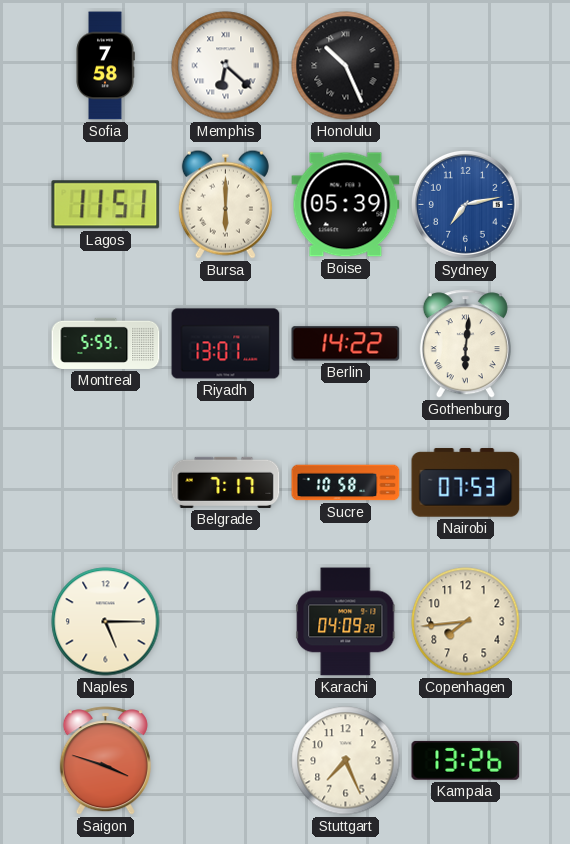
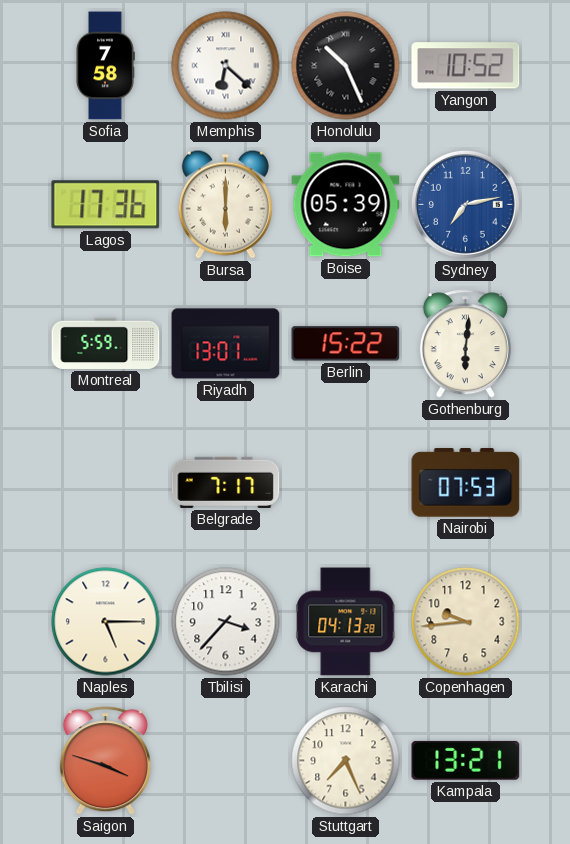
Yangon: none -> 10:52
Lagos: 11:51 -> 17:36
Berlin: 14:22 -> 15:22
Sucre: 10:58 -> none
Tbilisi: none -> 3:37
Karachi: 04:09 -> 04:13
Copenhagen: 7:44 -> 9:44
Kampala: 13:26 -> 13:21
